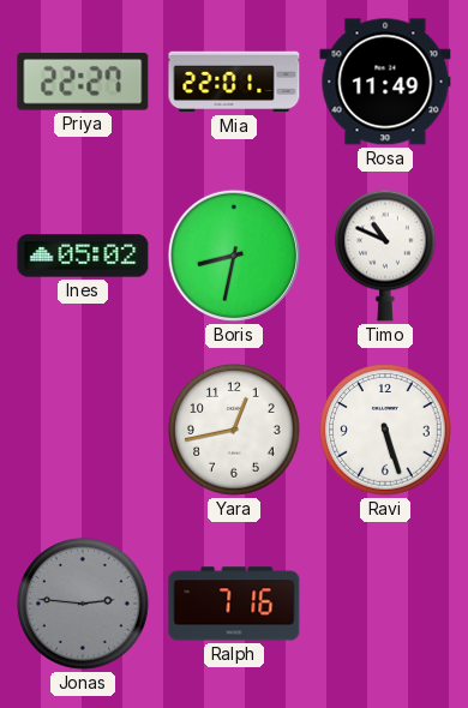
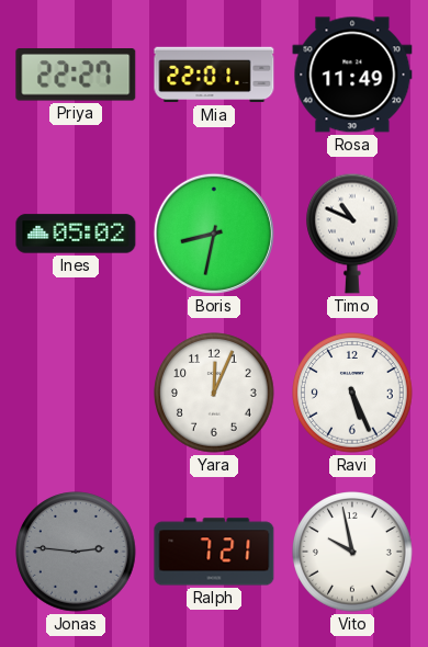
Yara: 12:43 -> 12:04
Ravi: 5:27 -> 5:26
Ralph: 7:16 -> 7:21
Vito: none -> 9:58
